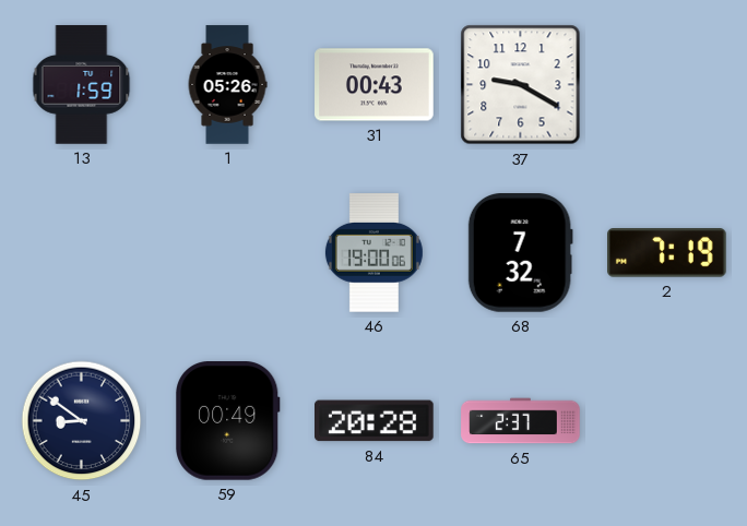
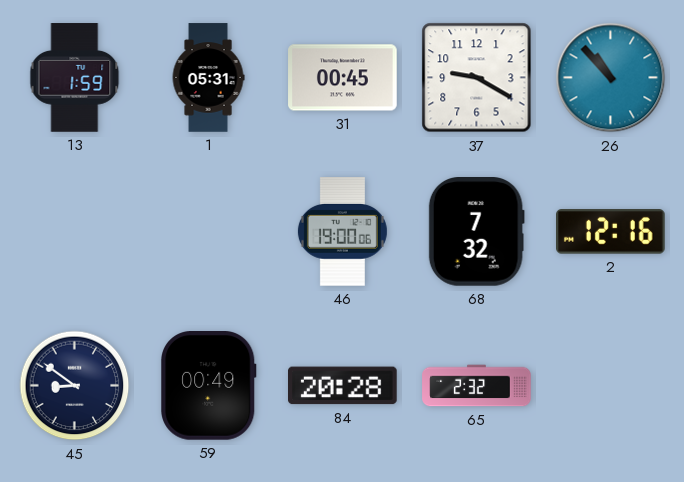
1: 05:26 -> 05:31
31: 00:43 -> 00:45
26: none -> 10:53
2: 7:19 -> 12:16
65: 2:37 -> 2:32
